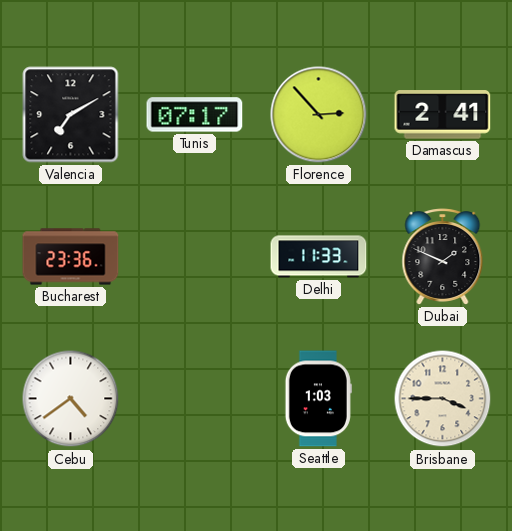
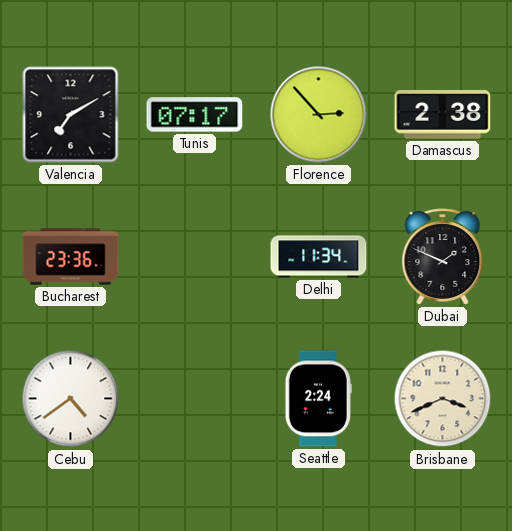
Damascus: 2:41 -> 2:38
Delhi: 11:33 -> 11:34
Seattle: 1:03 -> 2:24
Brisbane: 3:45 -> 3:41
